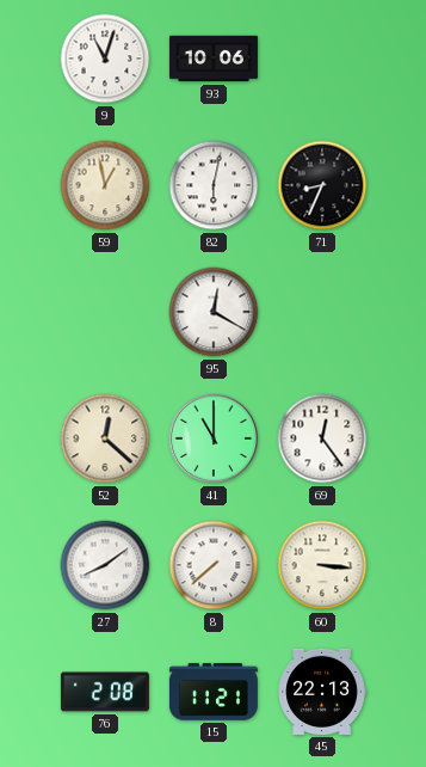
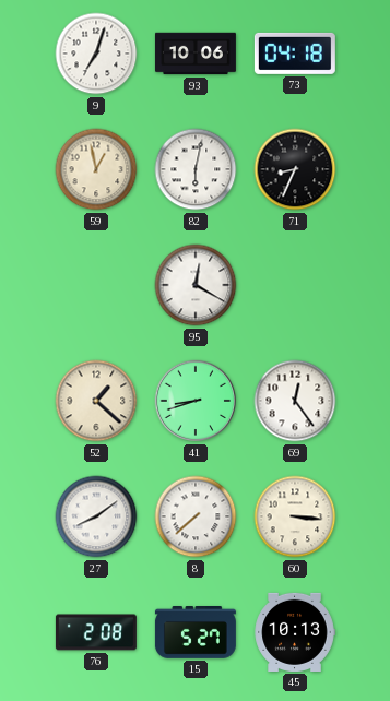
9: 11:03 -> 7:03
73: none -> 04:18
52: 12:22 -> 1:22
41: 11:00 -> 8:42
15: 11:21 -> 5:27
45: 22:13 -> 10:13
